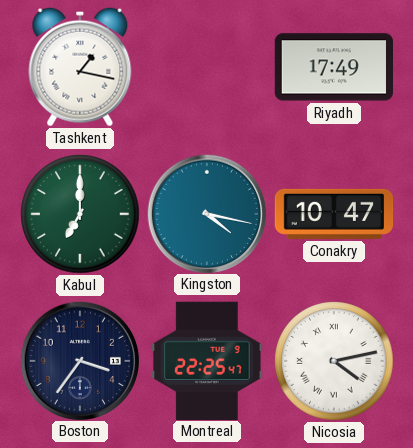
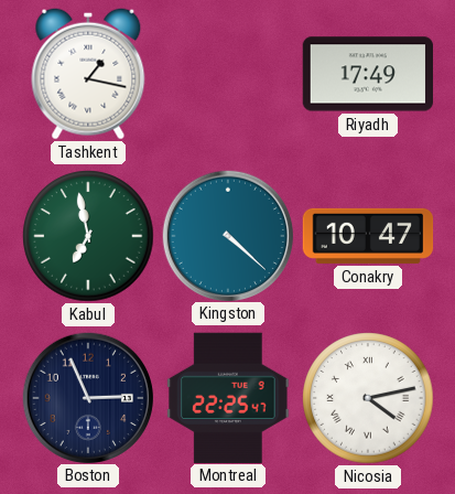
Kabul: 7:00 -> 6:58
Kingston: 4:17 -> 4:22
Boston: 3:36 -> 2:56
